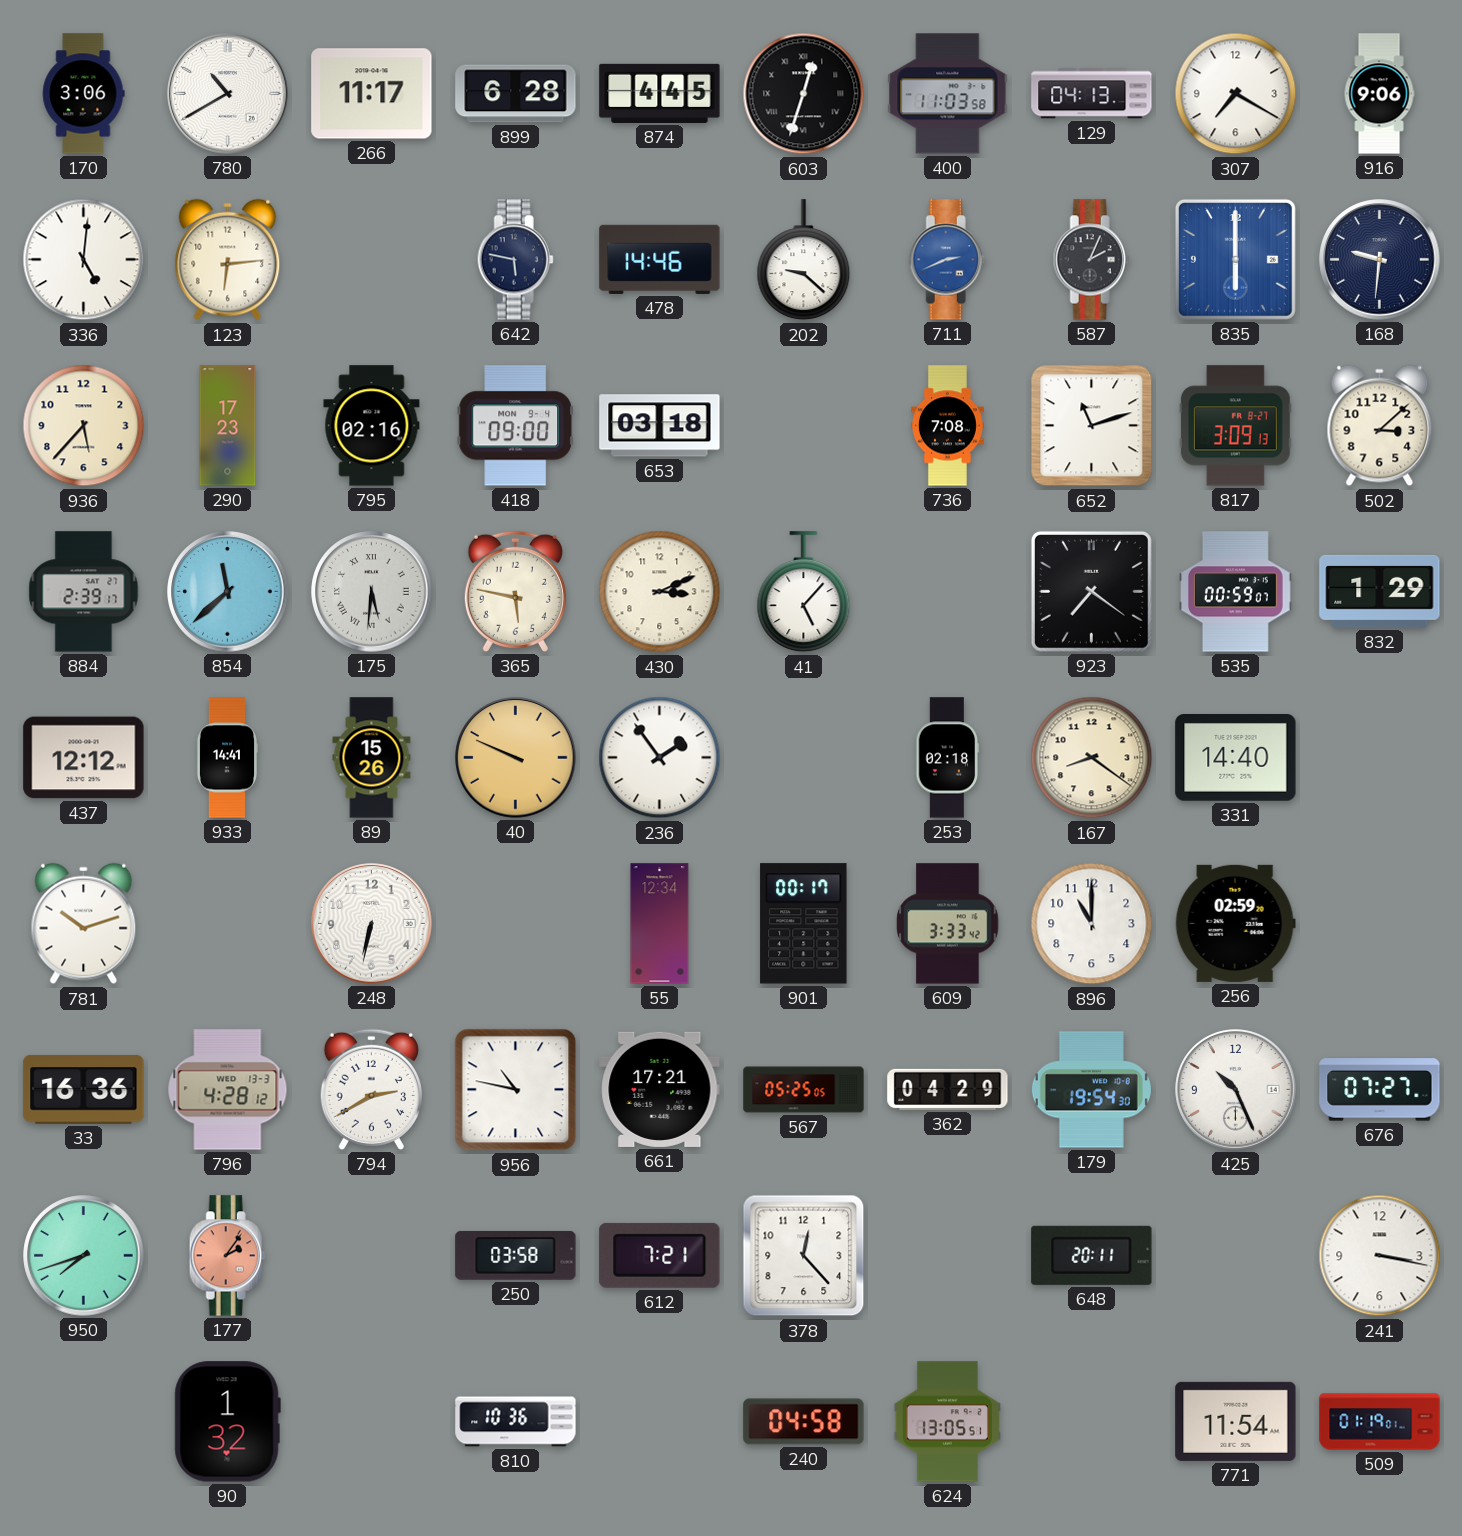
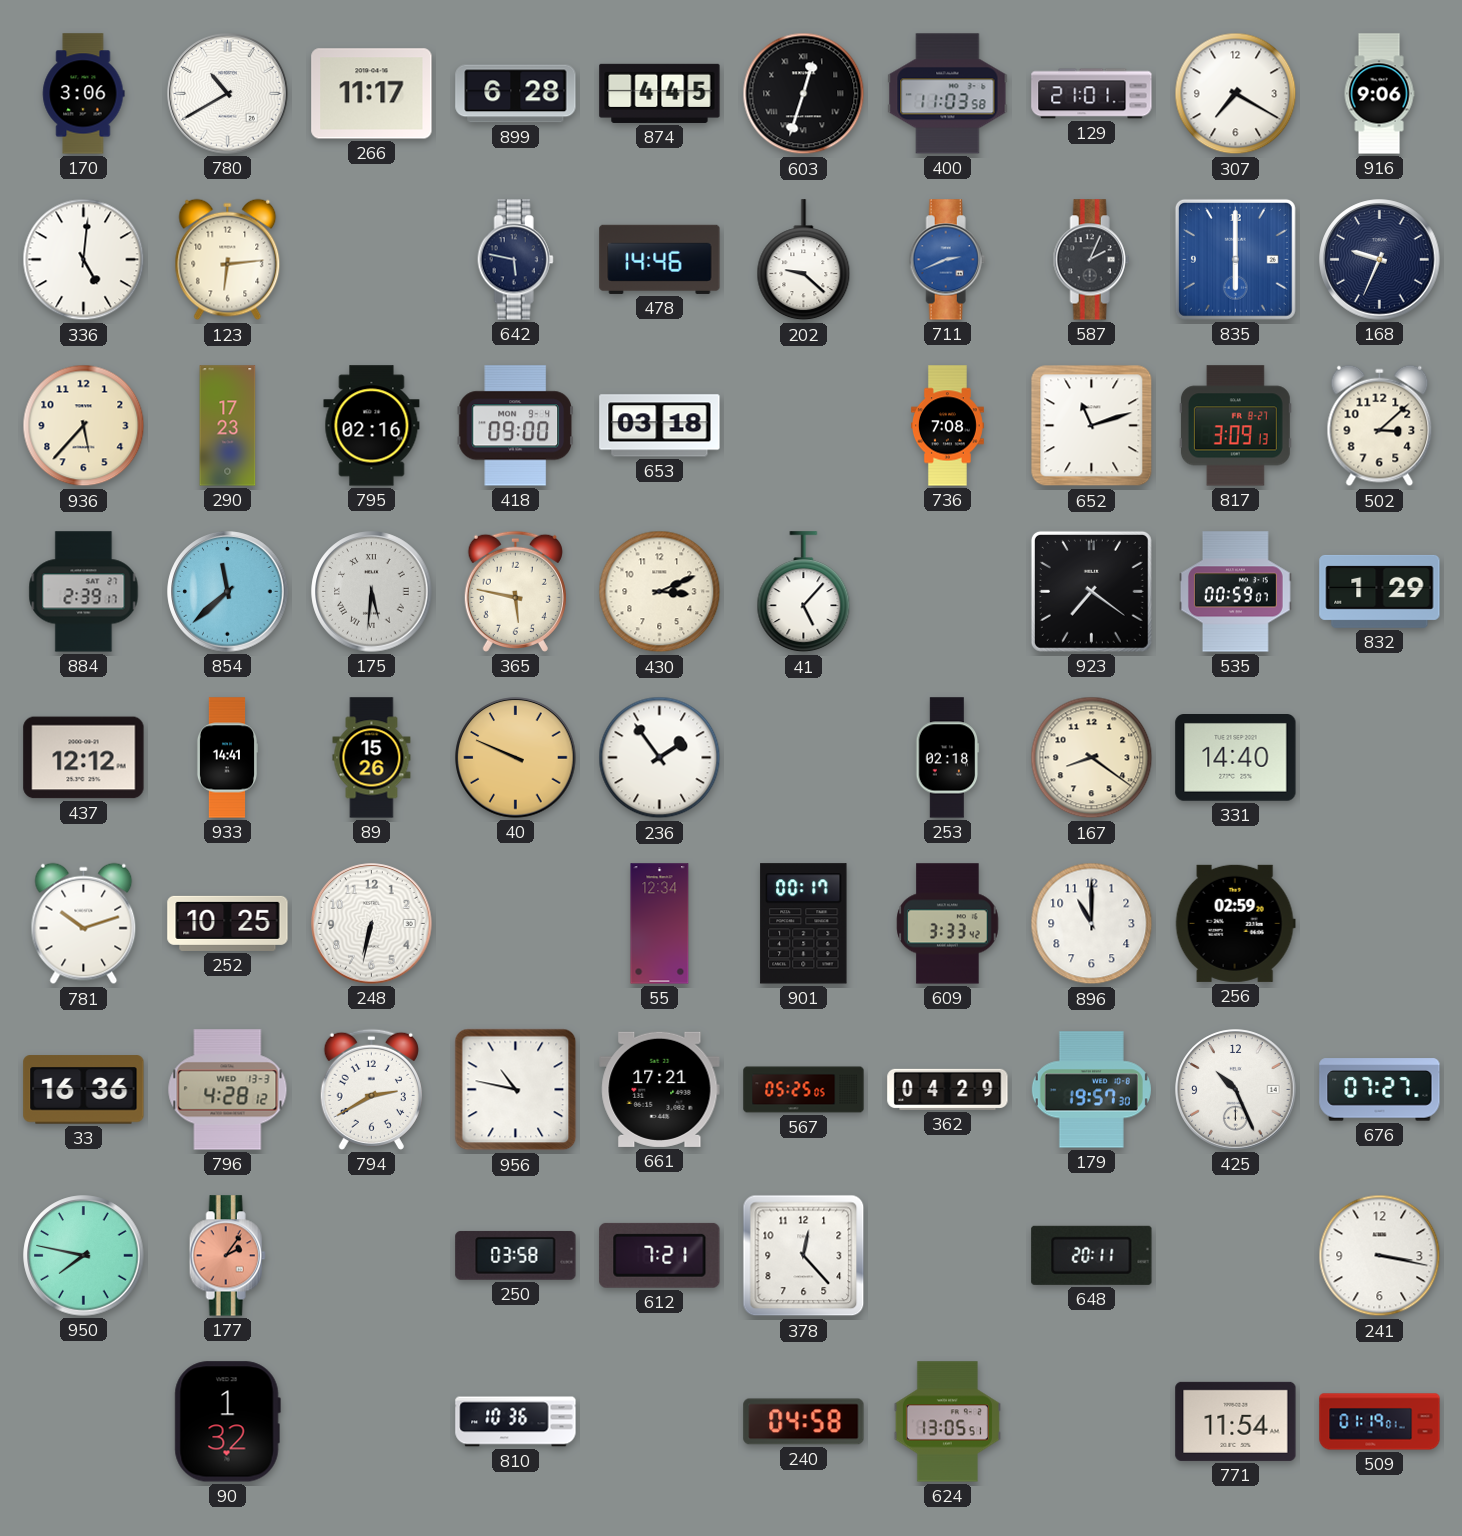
129: 04:13 -> 21:01
168: 9:31 -> 9:34
252: none -> 10:25
179: 19:54 -> 19:57
950: 7:42 -> 7:47
